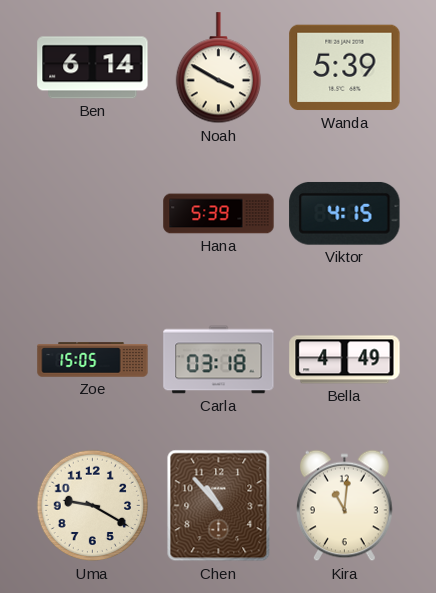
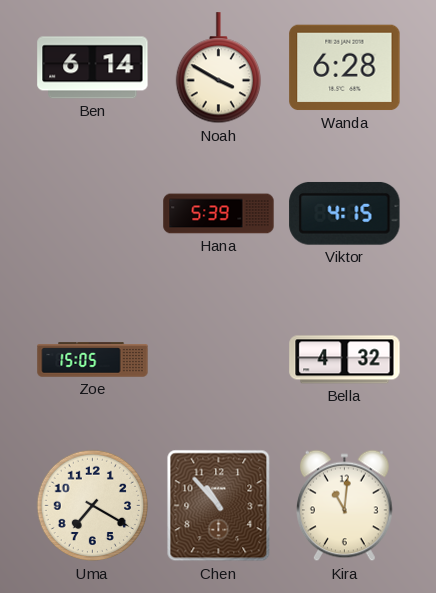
Wanda: 5:39 -> 6:28
Carla: 03:18 -> none
Bella: 4:49 -> 4:32
Uma: 9:20 -> 7:20
